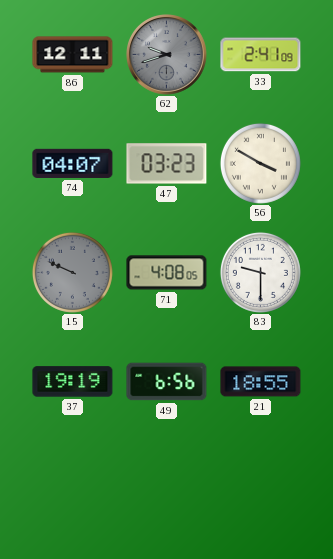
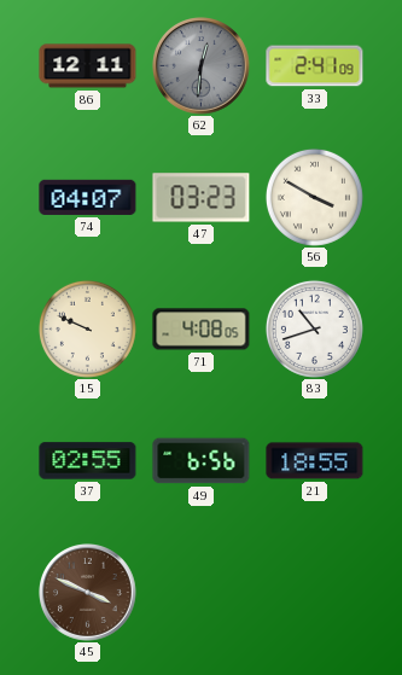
62: 9:42 -> 12:31
15 dial: grey -> cream
83: 9:30 -> 10:42
37: 19:19 -> 02:55
45: none -> 3:49
